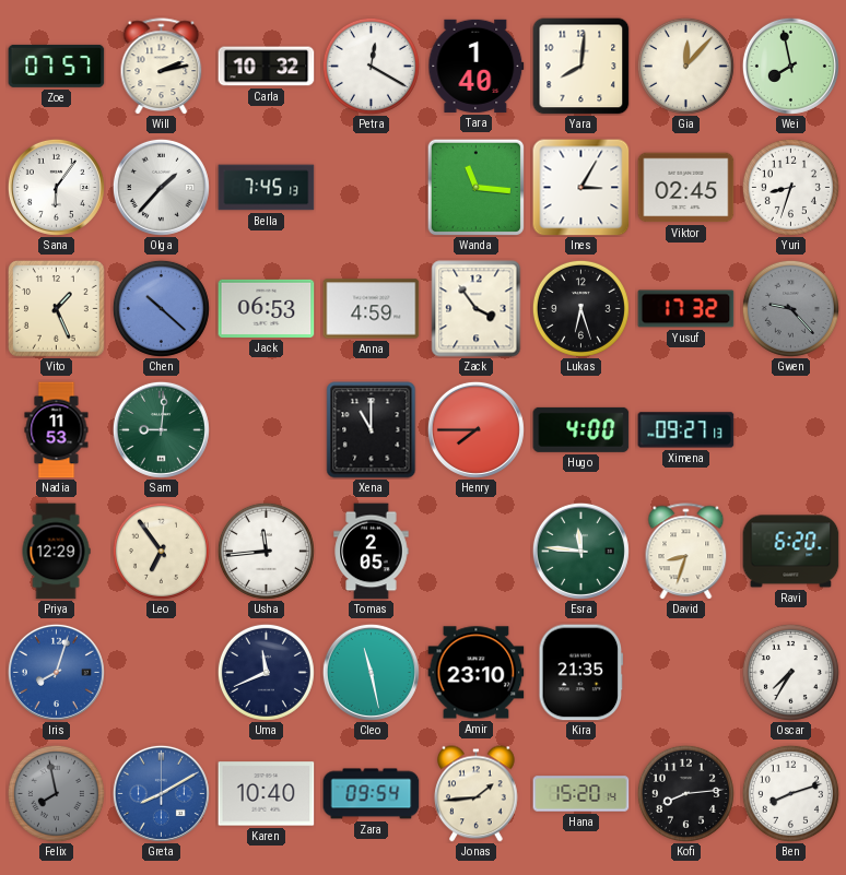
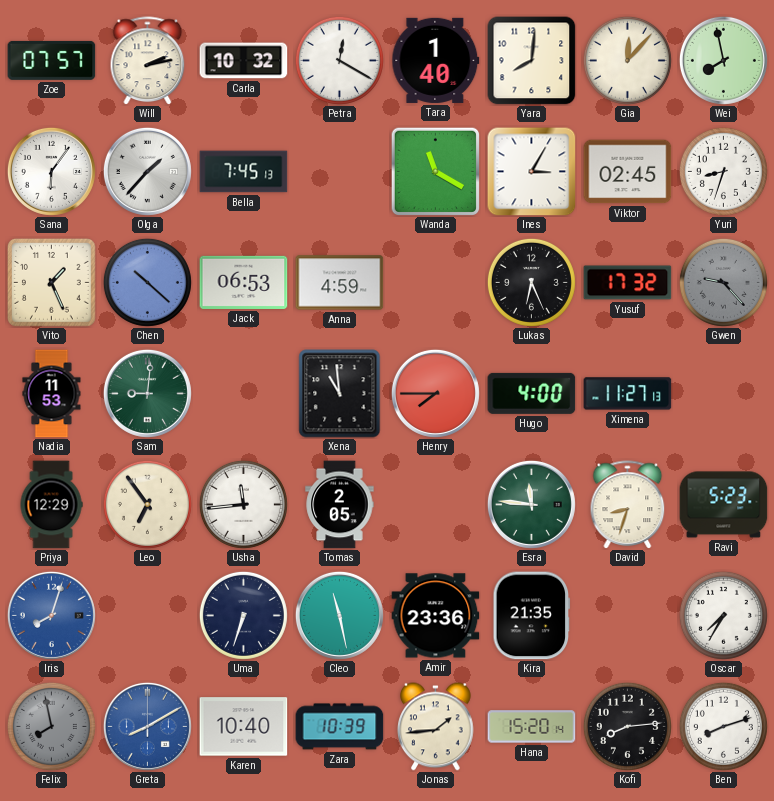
Wanda: 11:16 -> 11:20
Zack: 3:54 -> none
Lukas: 6:27 -> 6:26
Xena: 11:00 -> 10:59
Ximena: 09:27 -> 11:27
Ravi: 6:20 -> 5:23
Uma: 11:41 -> 6:33
Amir: 23:10 -> 23:36
Zara: 09:54 -> 10:39
